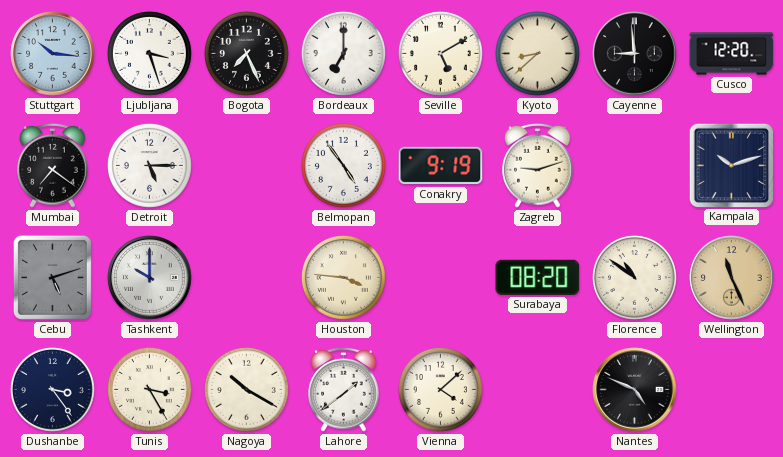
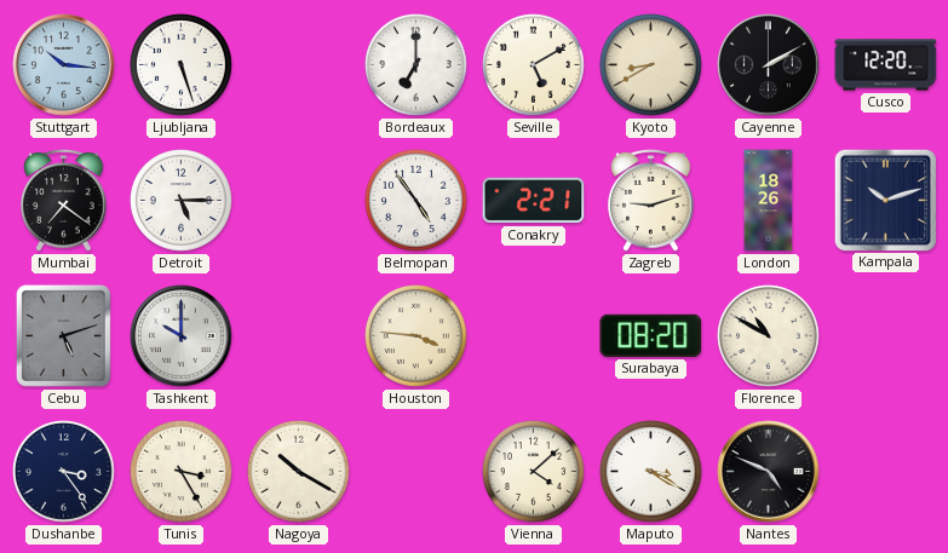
Ljubljana: 3:27 -> 5:27
Bogota: 7:26 -> none
Kyoto: 8:38 -> 8:40
Cayenne: 8:59 -> 2:10
Conakry: 9:19 -> 2:21
London: none -> 18:26
Florence: 10:51 -> 10:50
Wellington: 11:26 -> none
Lahore: 1:39 -> none
Maputo: none -> 3:20
